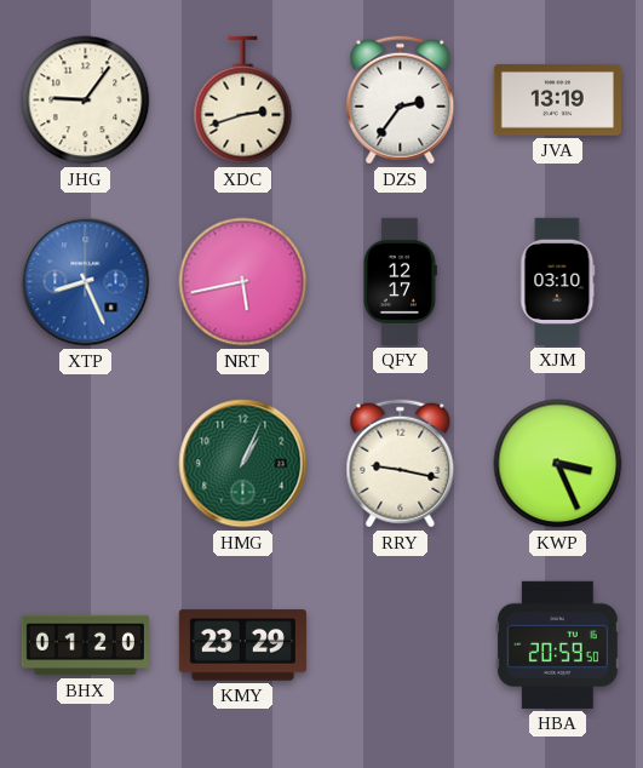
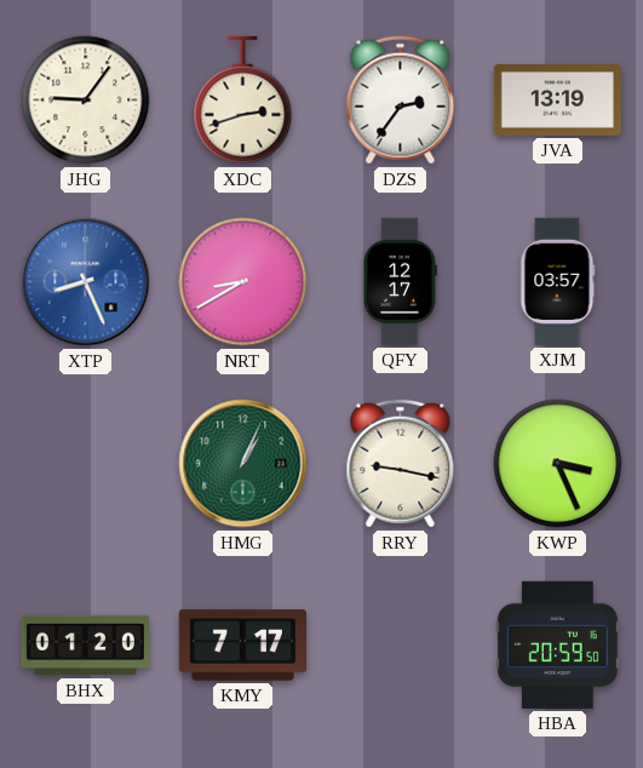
NRT: 5:43 -> 8:40
XJM: 03:10 -> 03:57
KMY: 23:29 -> 7:17
